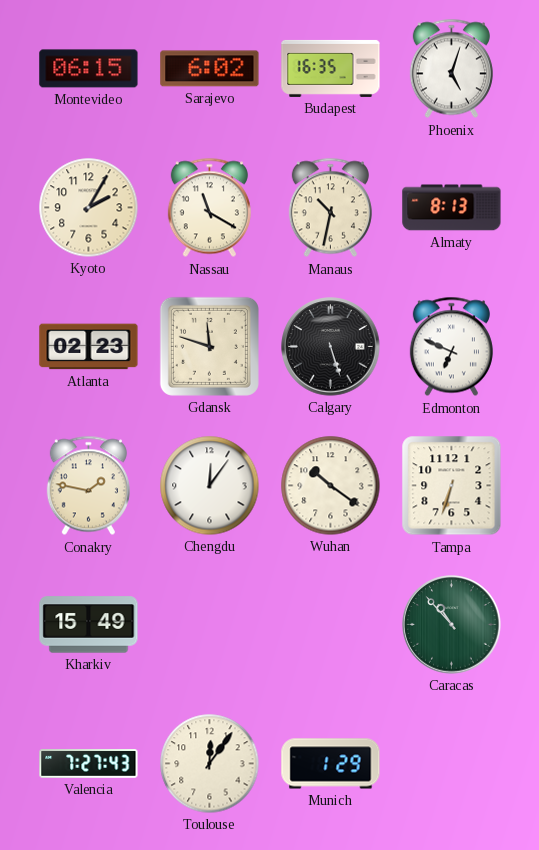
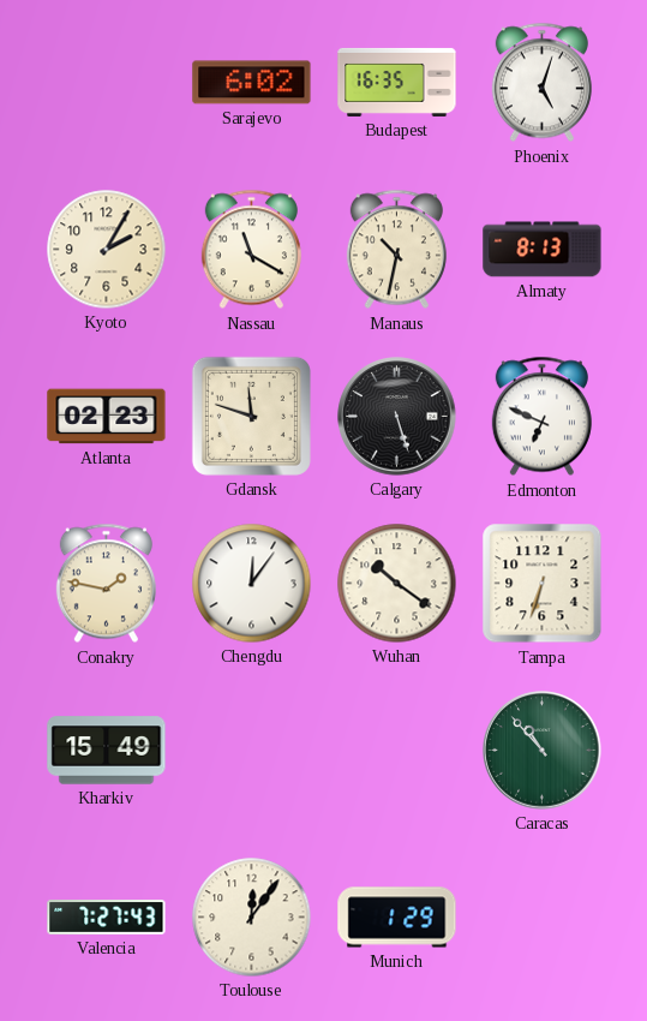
Montevideo: 06:15 -> none
